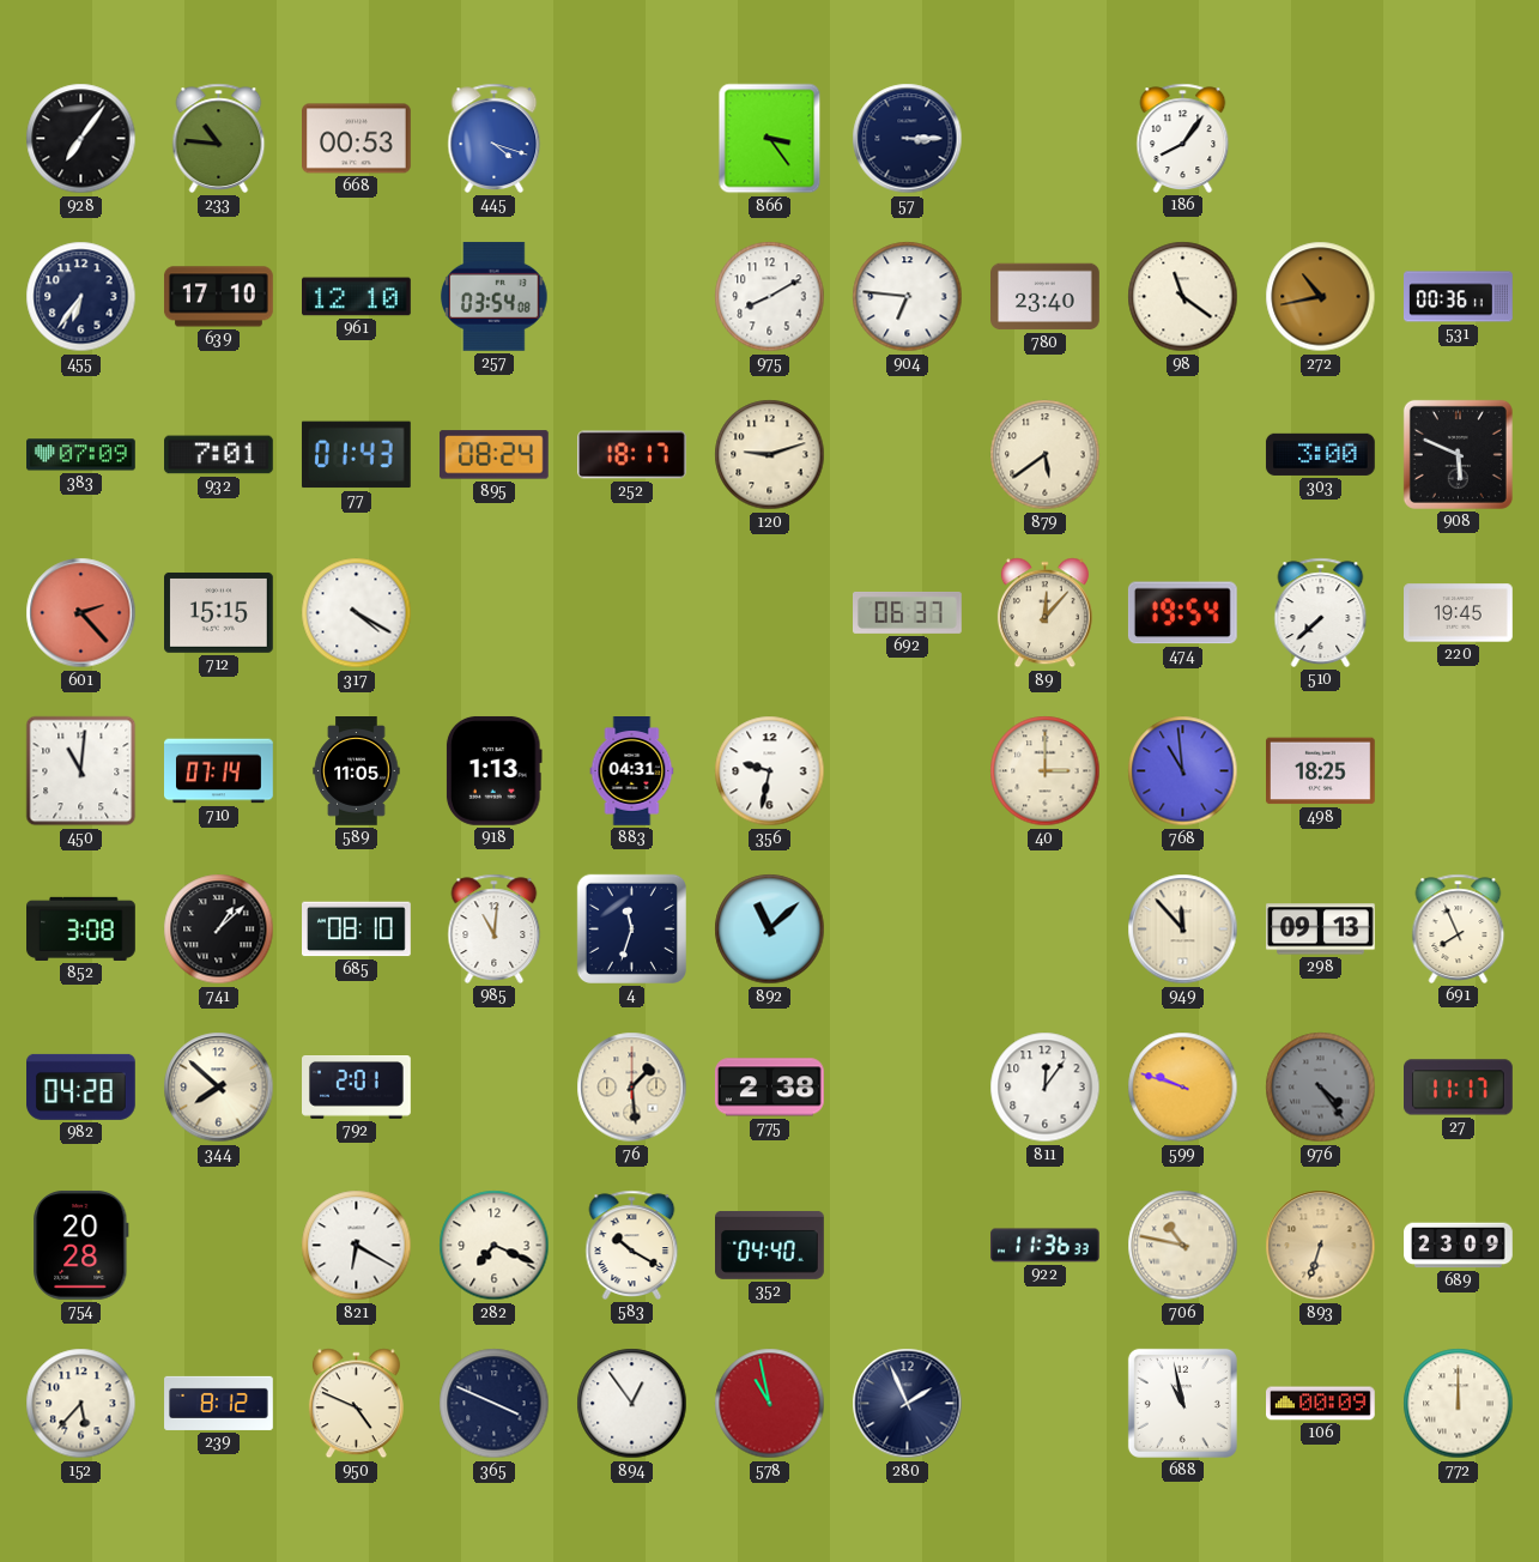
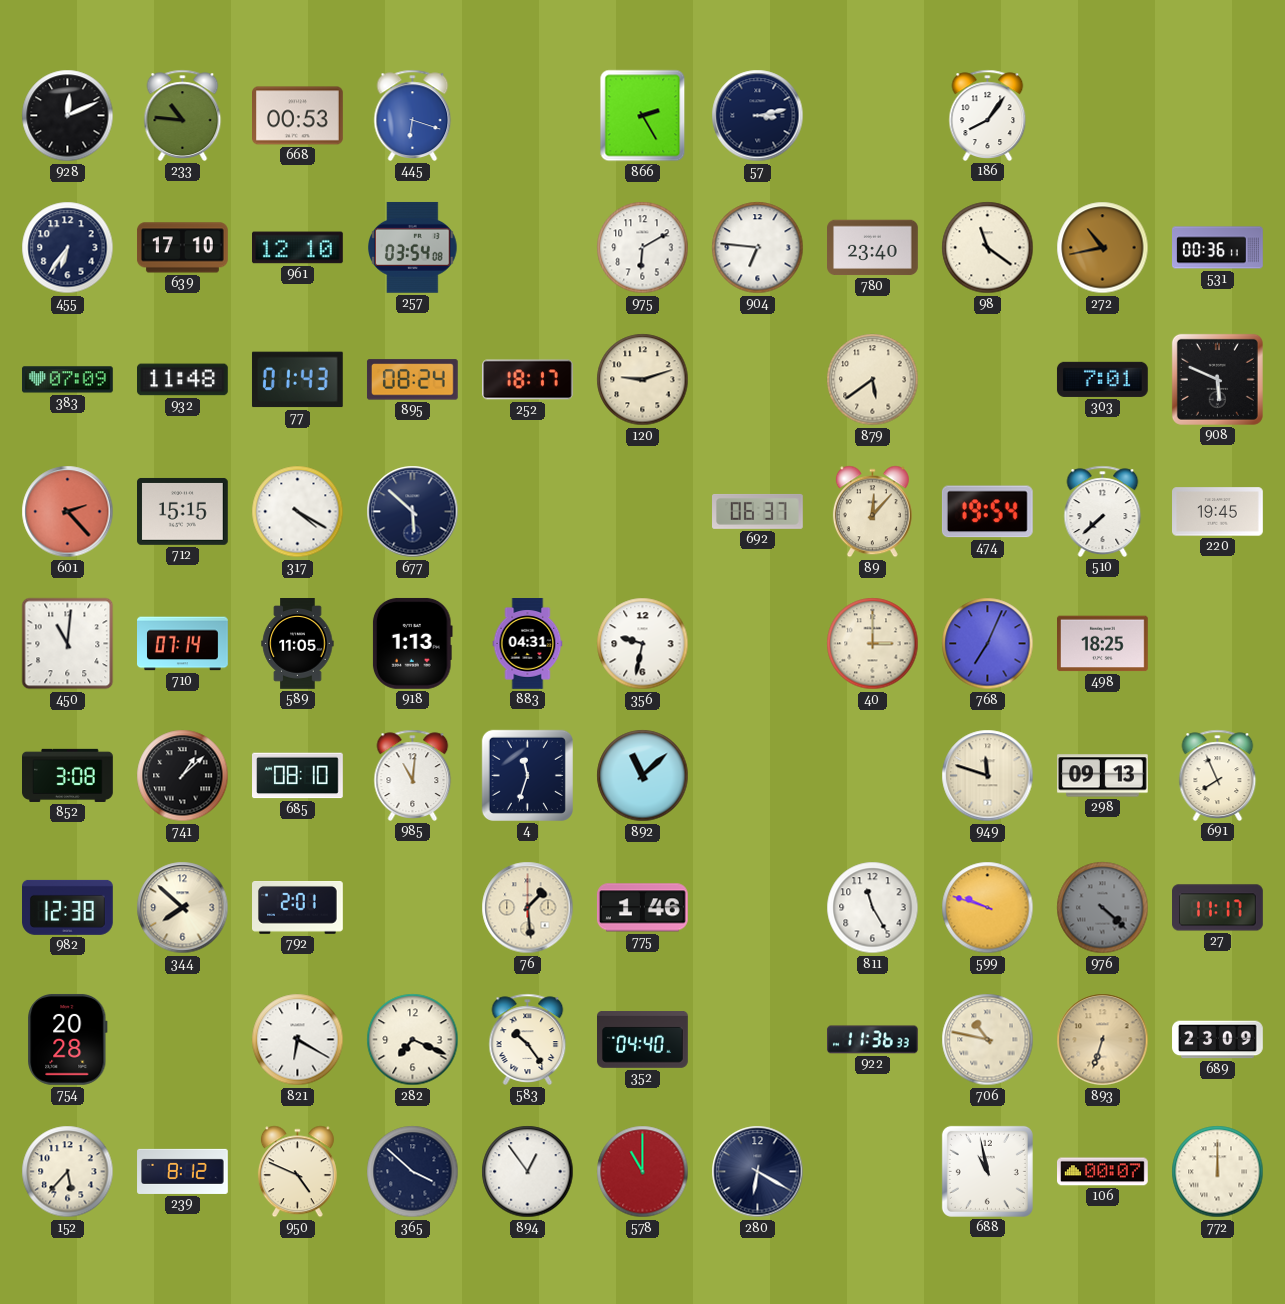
928: 7:06 -> 12:11
445: 4:18 -> 6:18
866: 3:24 -> 2:25
57: 3:15 -> 3:13
975: 8:10 -> 6:10
932: 7:01 -> 11:48
303: 3:00 -> 7:01
677: none -> 5:52
768: 10:59 -> 7:04
949: 11:53 -> 11:48
982: 04:28 -> 12:38
775: 2:38 -> 1:46
811: 12:06 -> 11:25
976: 4:24 -> 4:22
583: 10:20 -> 10:24
365: 3:49 -> 3:52
578: 10:58 -> 11:00
280: 1:56 -> 6:20
106: 00:09 -> 00:07
